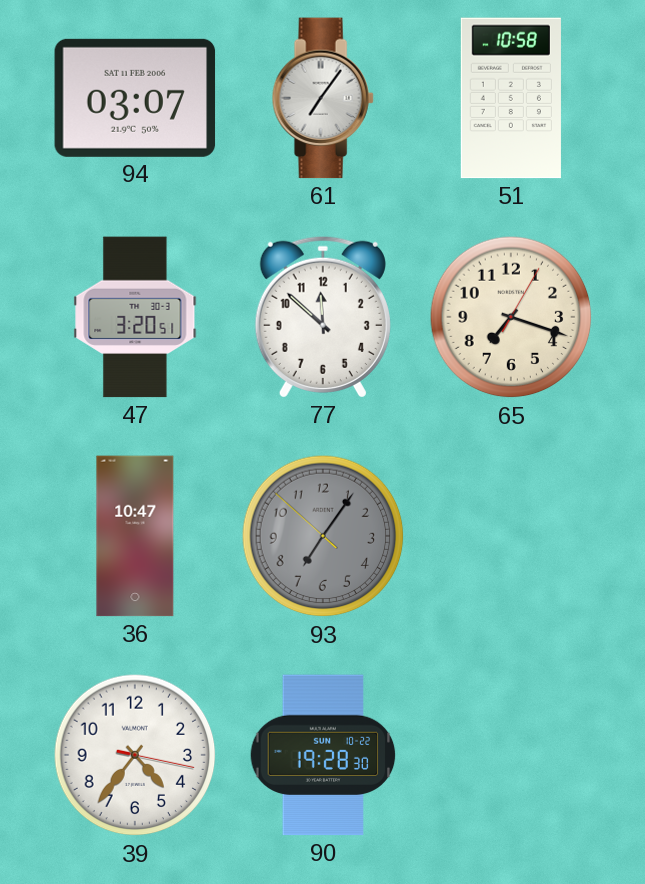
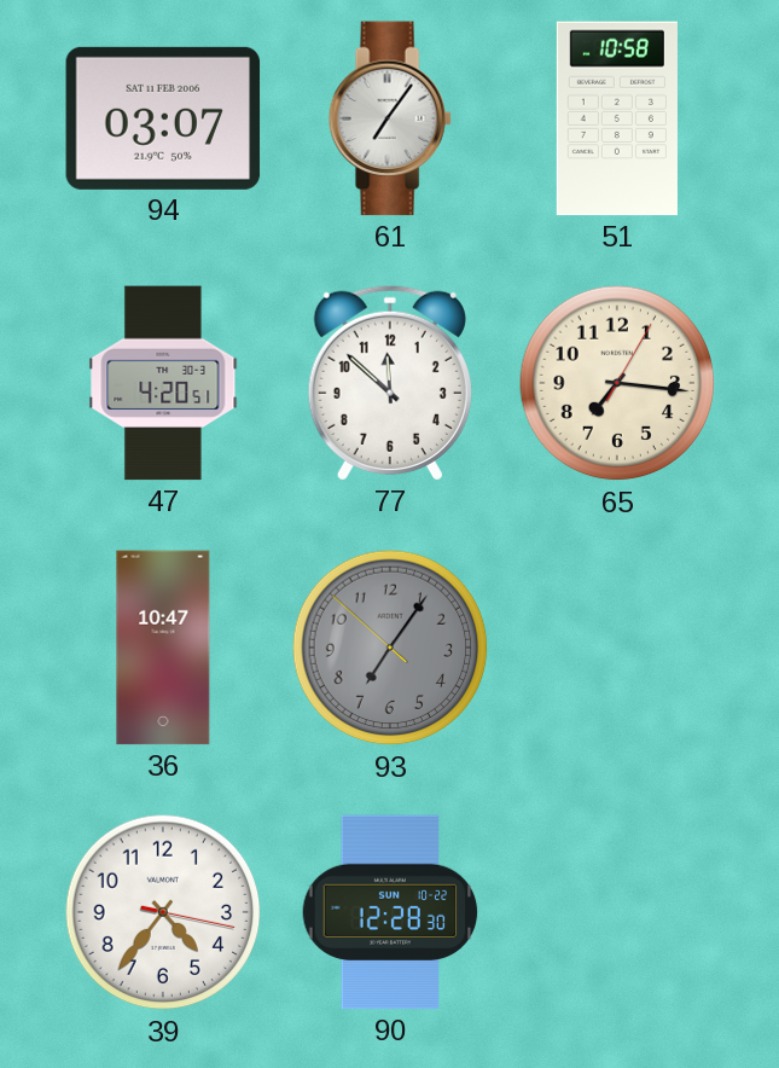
47: 3:20 -> 4:20
65: 7:18 -> 7:16
90: 19:28 -> 12:28
